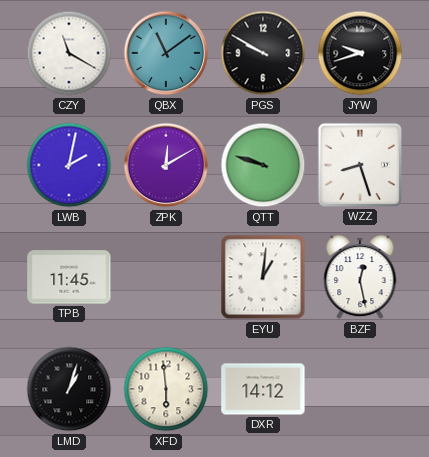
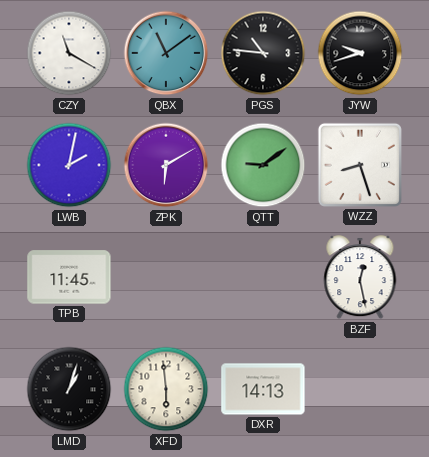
PGS: 9:50 -> 10:46
ZPK: 12:10 -> 6:10
QTT: 9:48 -> 9:09
EYU: 1:01 -> none
DXR: 14:12 -> 14:13
